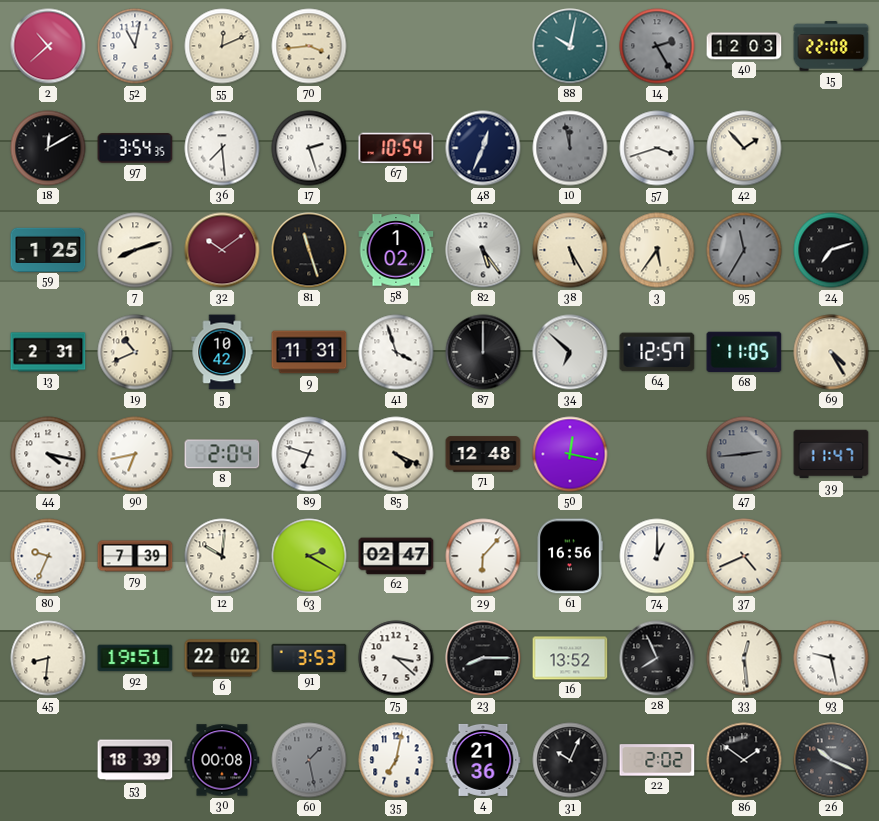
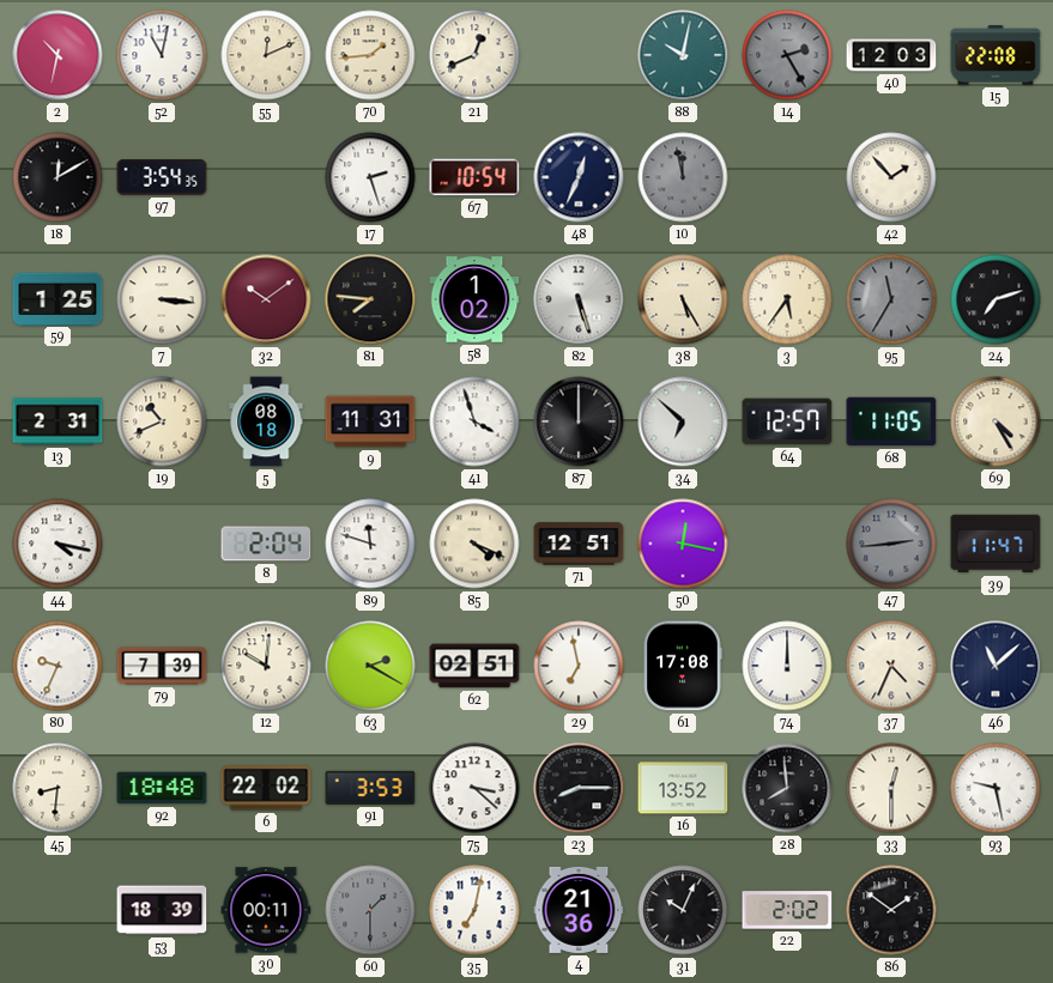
2: 10:38 -> 10:32
70: 3:44 -> 1:44
21: none -> 12:41
36: 7:29 -> none
57: 3:42 -> none
7: 8:12 -> 3:16
81: 11:27 -> 7:46
82: 5:24 -> 5:27
5: 10:42 -> 08:18
90: 6:43 -> none
89: 6:48 -> 11:48
71: 12:48 -> 12:51
62: 02:47 -> 02:51
29: 6:07 -> 6:58
61: 16:56 -> 17:08
74: 1:00 -> 12:00
37: 4:41 -> 4:34
46: none -> 11:08
92: 19:51 -> 18:48
28: 7:56 -> 7:59
33: 12:29 -> 12:30
30: 00:08 -> 00:11
60: 1:28 -> 1:30
26: 10:19 -> none
